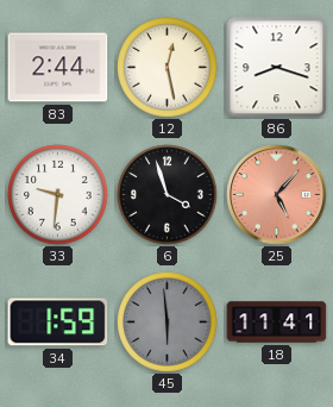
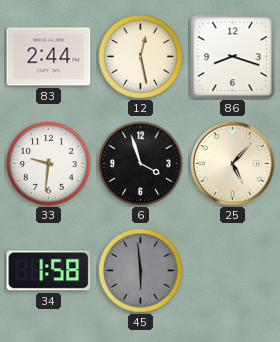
25 dial: salmon -> cream
34: 1:59 -> 1:58
18: 11:41 -> none
